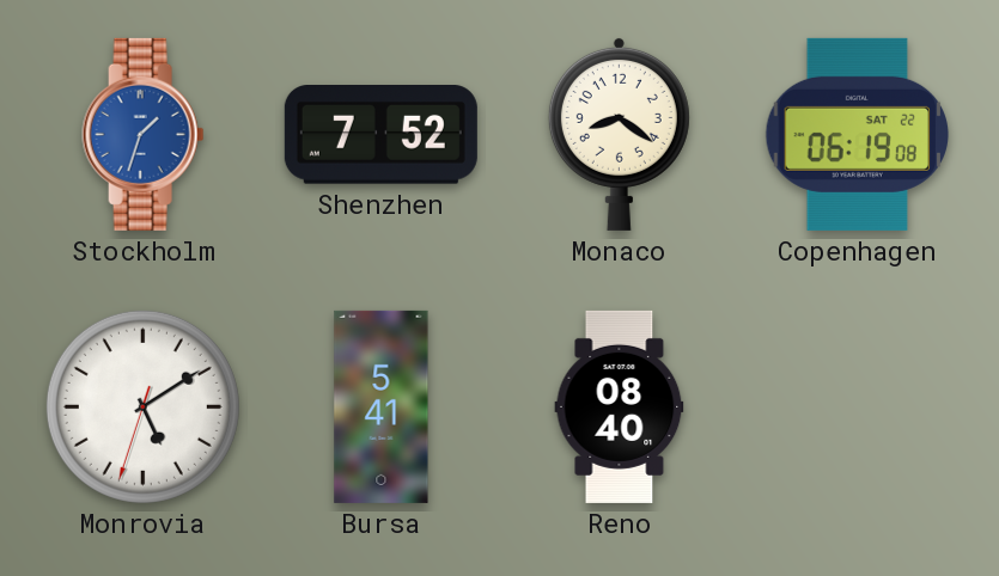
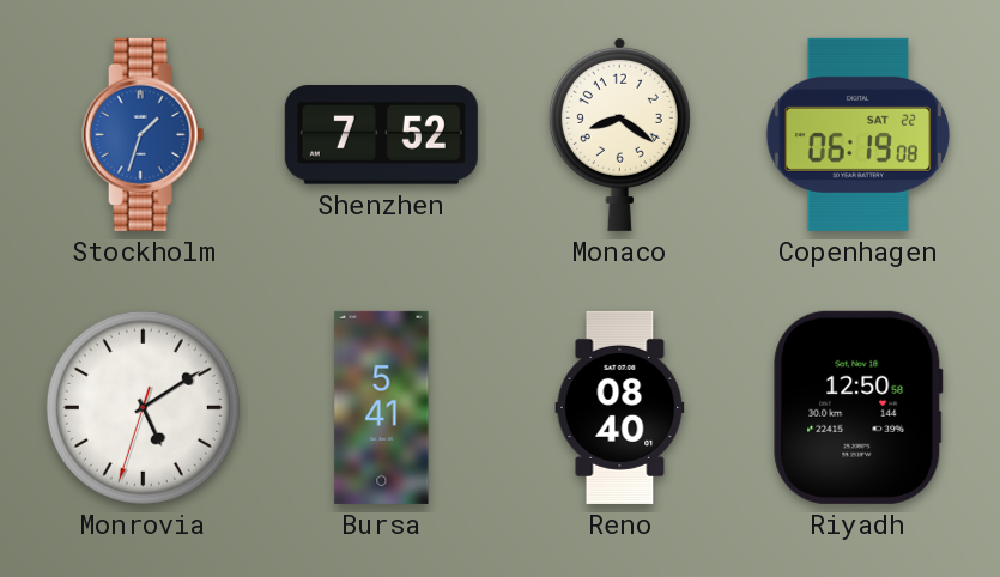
Riyadh: none -> 12:50
